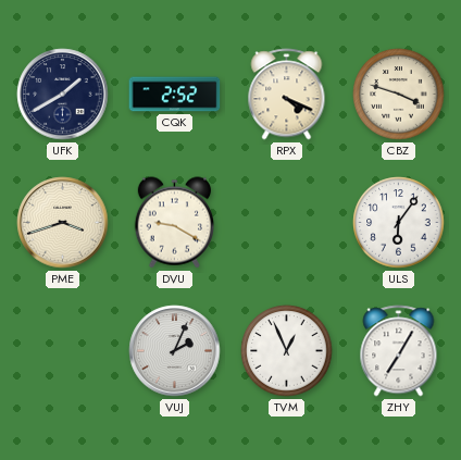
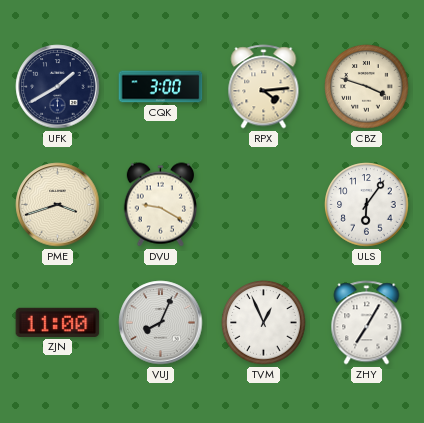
CQK: 2:52 -> 3:00
RPX: 4:19 -> 4:14
ZJN: none -> 11:00
VUJ: 2:04 -> 8:04
